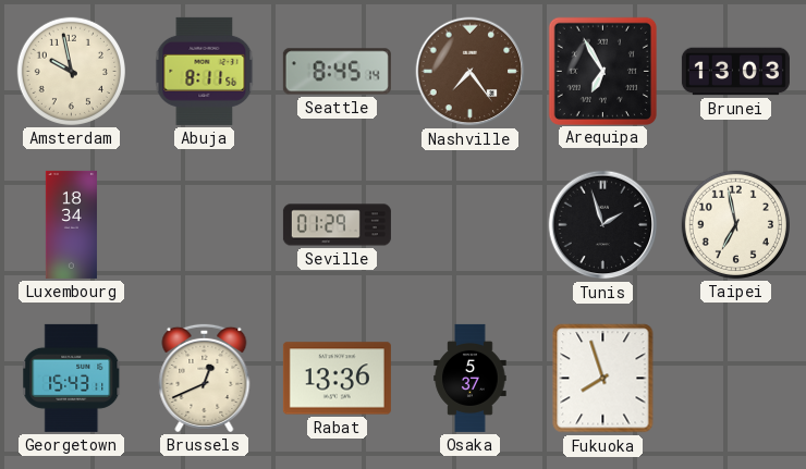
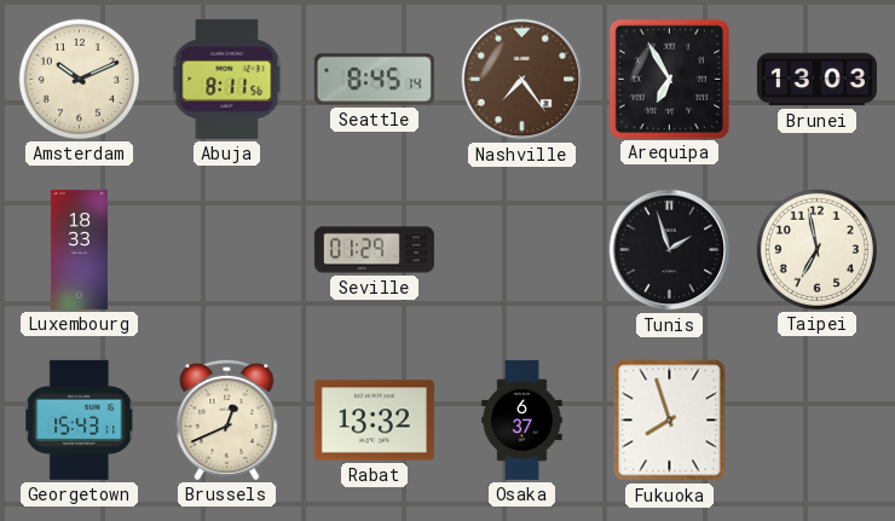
Amsterdam: 9:58 -> 10:11
Luxembourg: 18:34 -> 18:33
Rabat: 13:36 -> 13:32
Osaka: 5:37 -> 6:37
